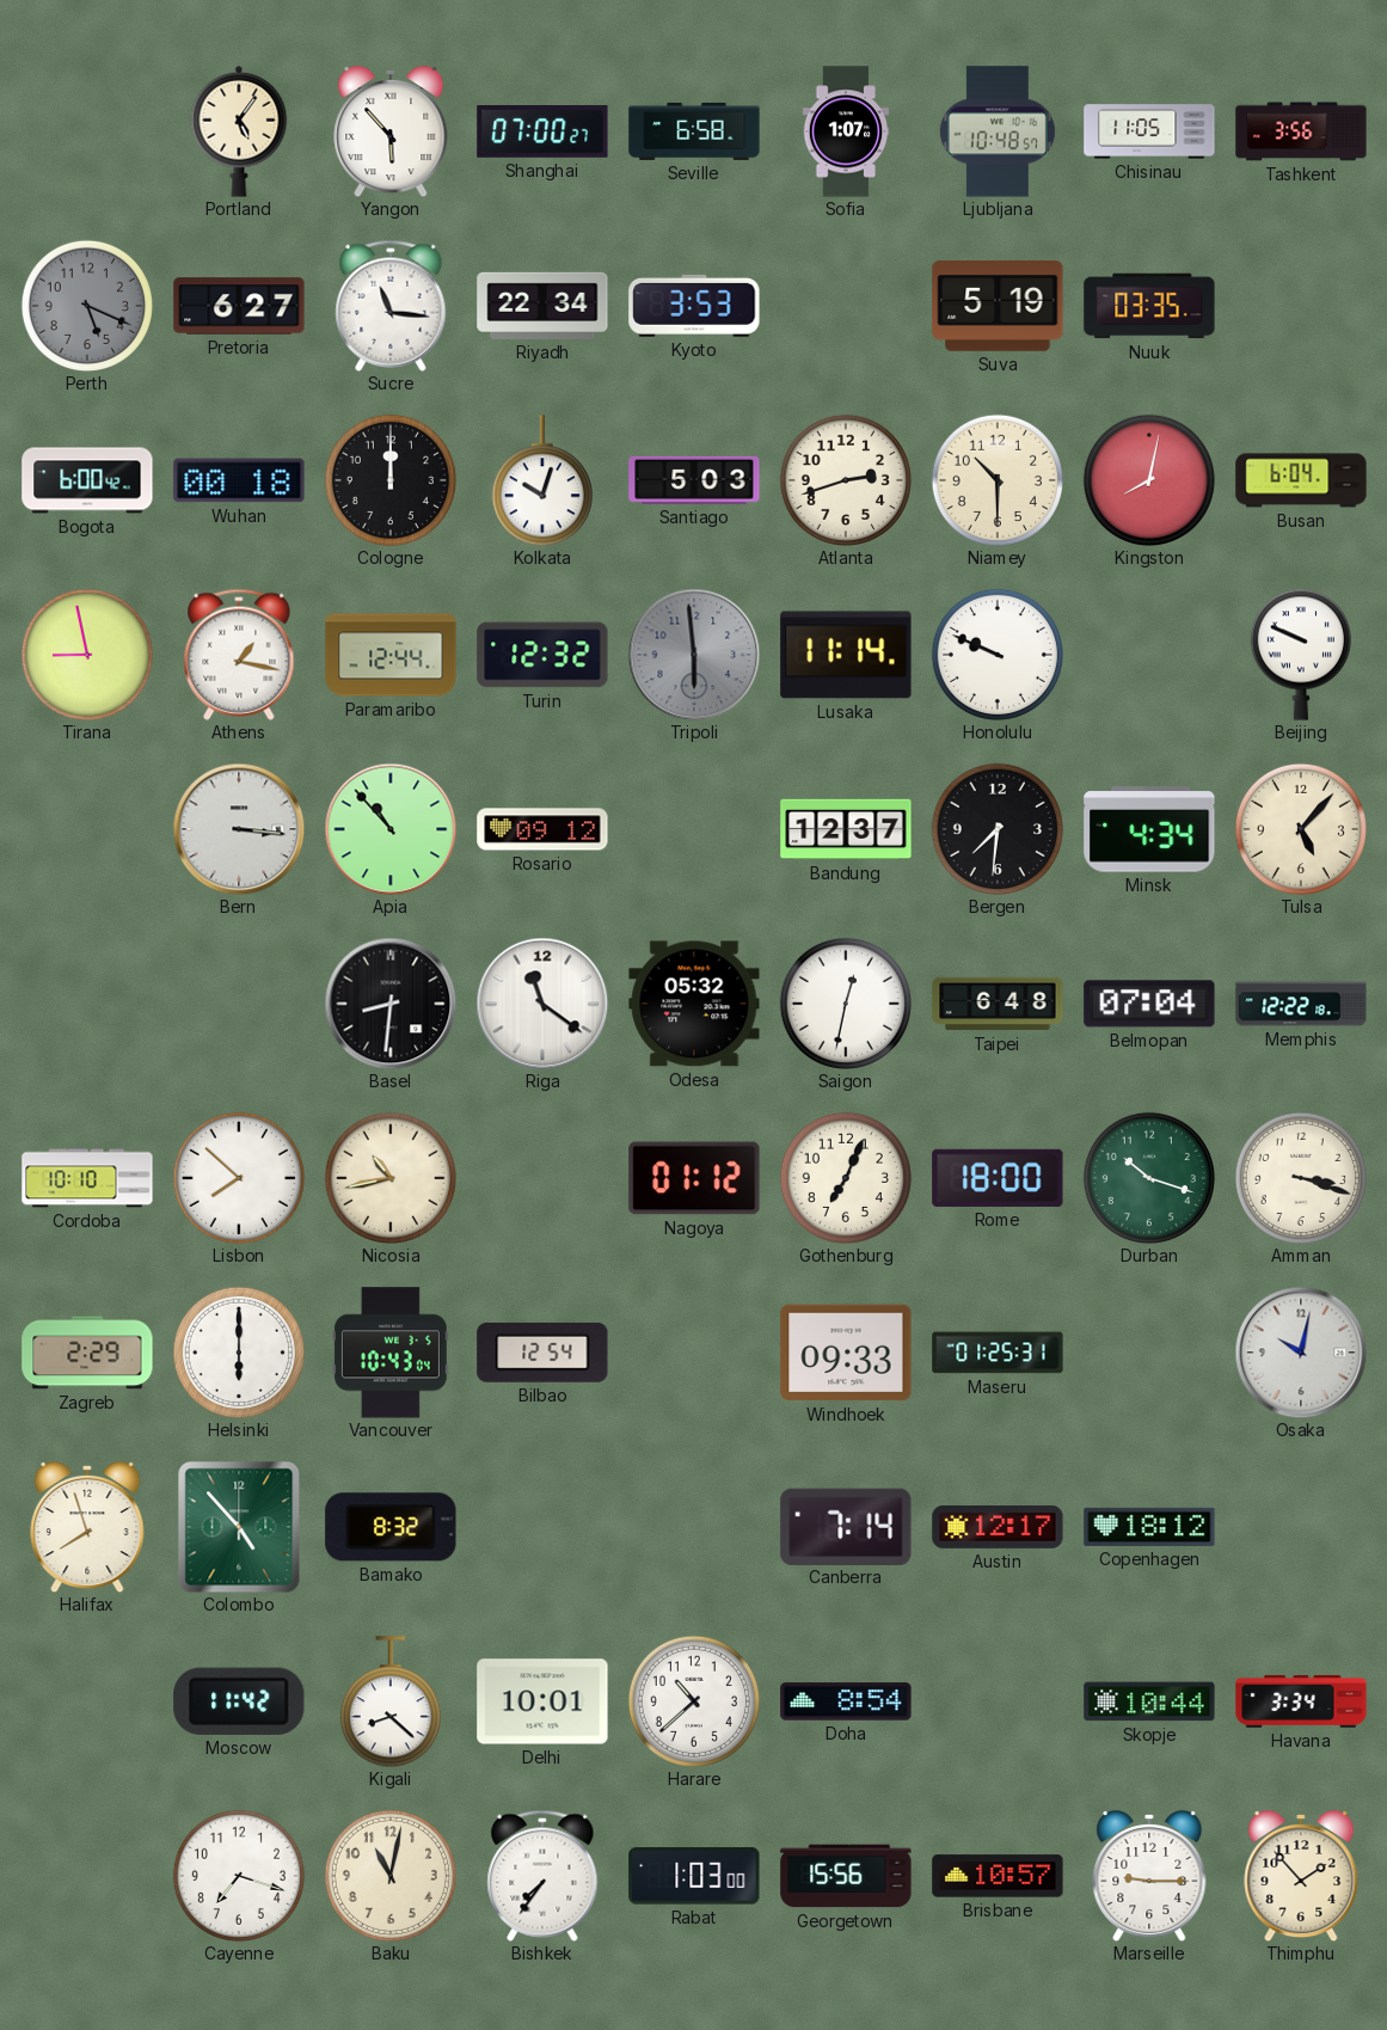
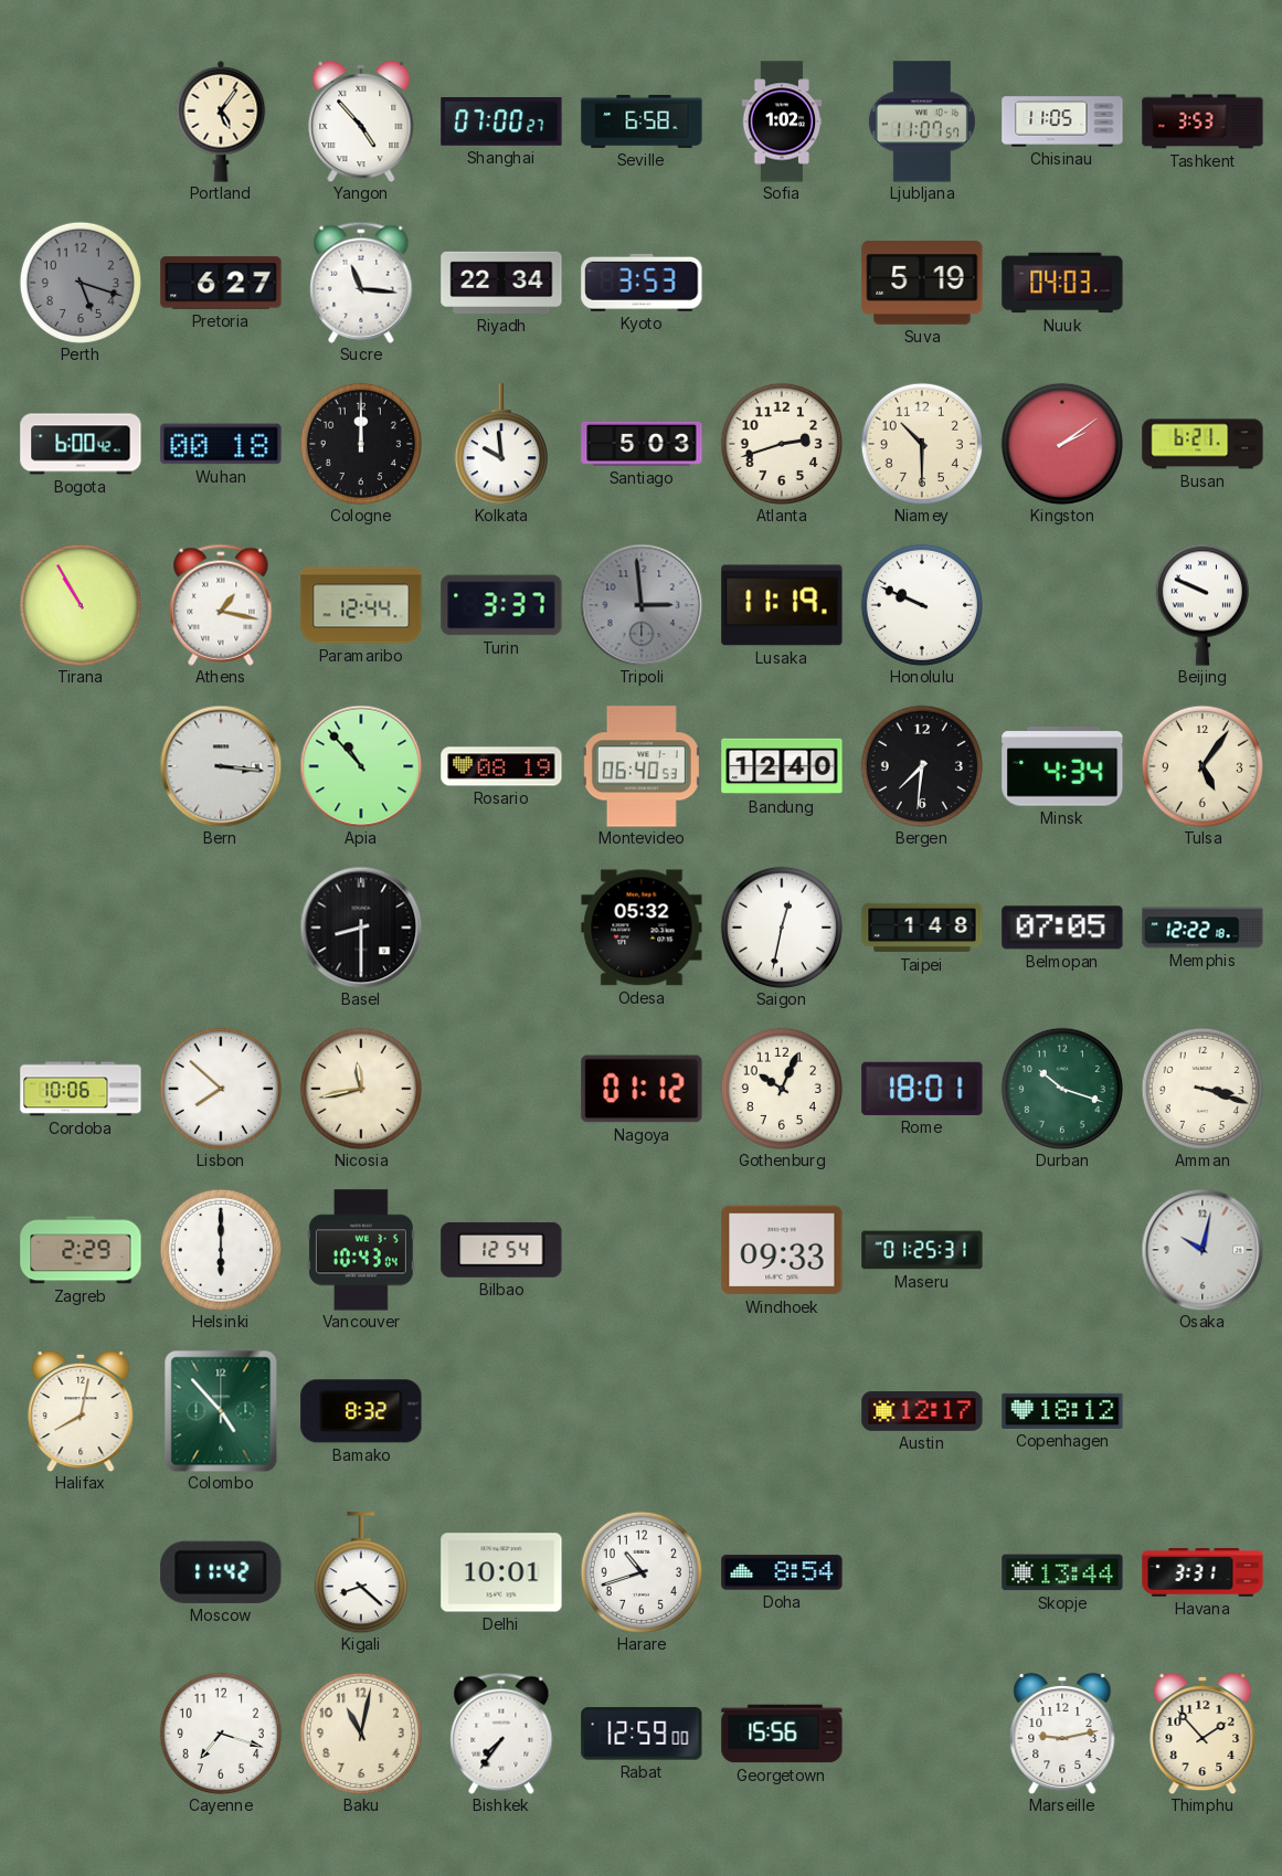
Yangon: 5:53 -> 4:53
Sofia: 1:07 -> 1:02
Ljubljana: 10:48 -> 11:07
Tashkent: 3:56 -> 3:53
Perth: 5:19 -> 5:18
Nuuk: 03:35 -> 04:03
Kolkata: 10:03 -> 9:59
Kingston: 8:02 -> 2:09
Busan: 6:04 -> 6:21
Tirana: 8:58 -> 10:55
Turin: 12:32 -> 3:37
Tripoli: 5:59 -> 2:59
Lusaka: 11:14 -> 11:19
Rosario: 09:12 -> 08:19
Montevideo: none -> 06:40
Bandung: 12:37 -> 12:40
Tulsa: 5:07 -> 5:06
Basel: 8:31 -> 8:30
Riga: 11:21 -> none
Taipei: 6:48 -> 1:48
Belmopan: 07:04 -> 07:05
Cordoba: 10:10 -> 10:06
Nicosia: 10:43 -> 11:43
Gothenburg: 7:04 -> 10:04
Rome: 18:00 -> 18:01
Halifax: 7:57 -> 8:02
Canberra: 7:14 -> none
Harare: 10:38 -> 10:42
Skopje: 10:44 -> 13:44
Havana: 3:34 -> 3:31
Rabat: 1:03 -> 12:59
Brisbane: 10:57 -> none
Marseille: 9:15 -> 9:13
